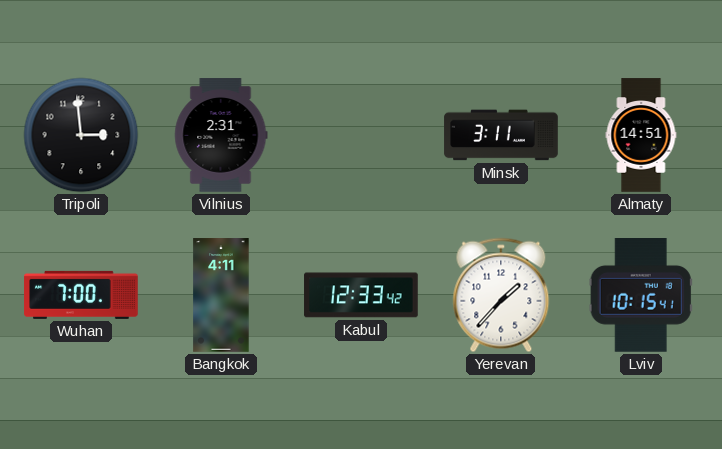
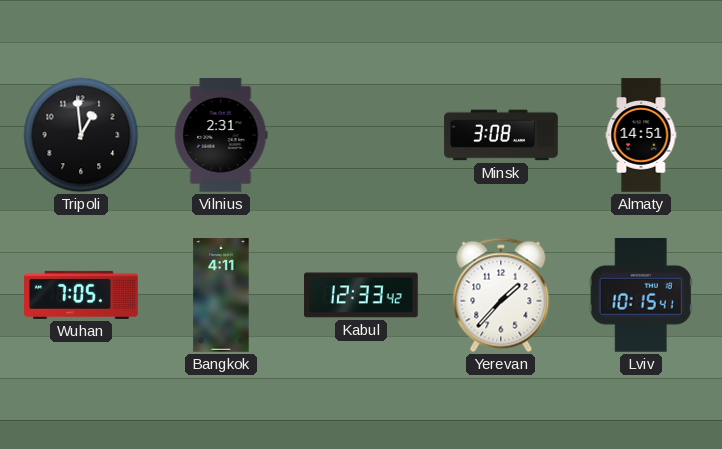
Tripoli: 2:59 -> 12:59
Minsk: 3:11 -> 3:08
Wuhan: 7:00 -> 7:05
